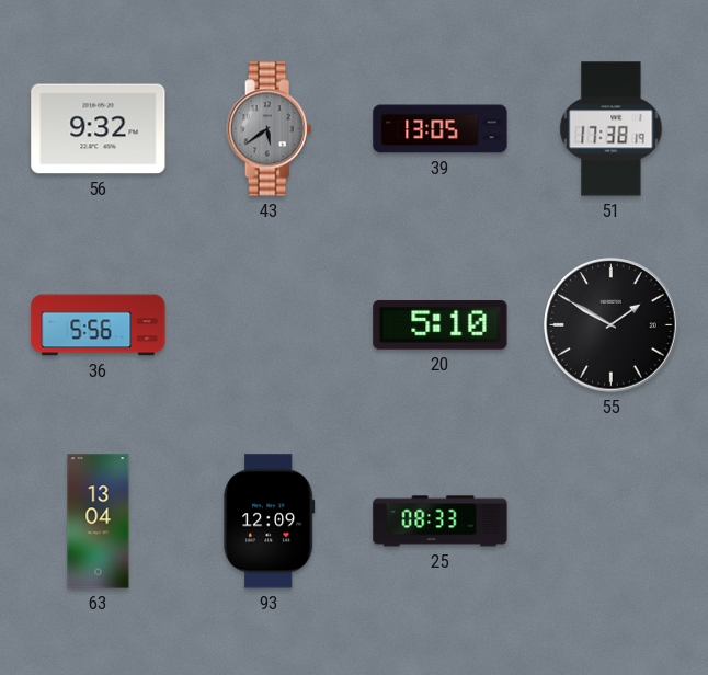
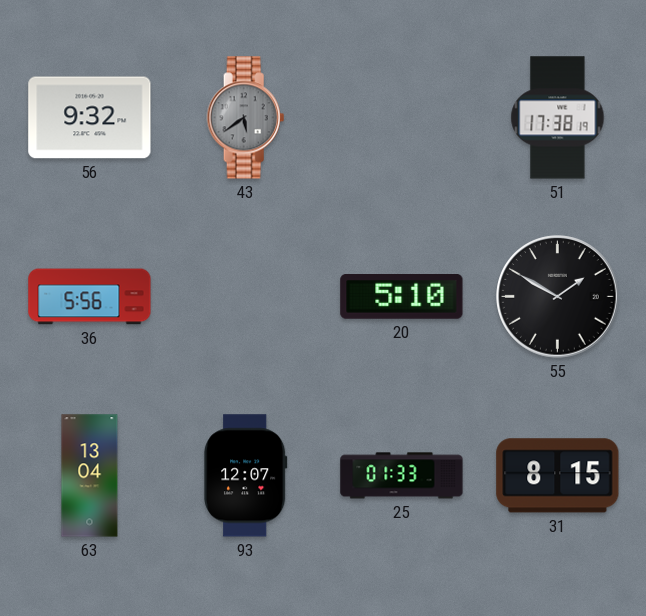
39: 13:05 -> none
93: 12:09 -> 12:07
25: 08:33 -> 01:33
31: none -> 8:15
